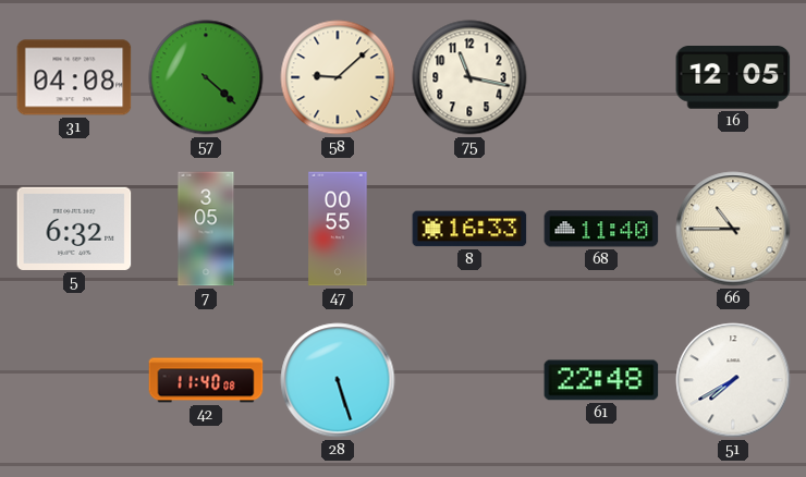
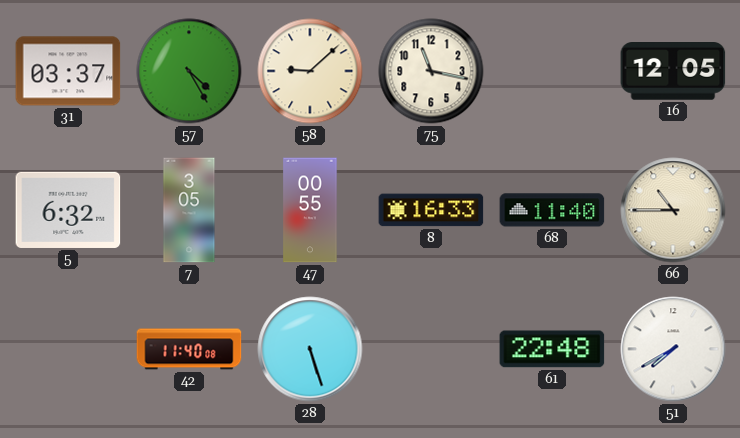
31: 04:08 -> 03:37
57: 4:22 -> 4:25
